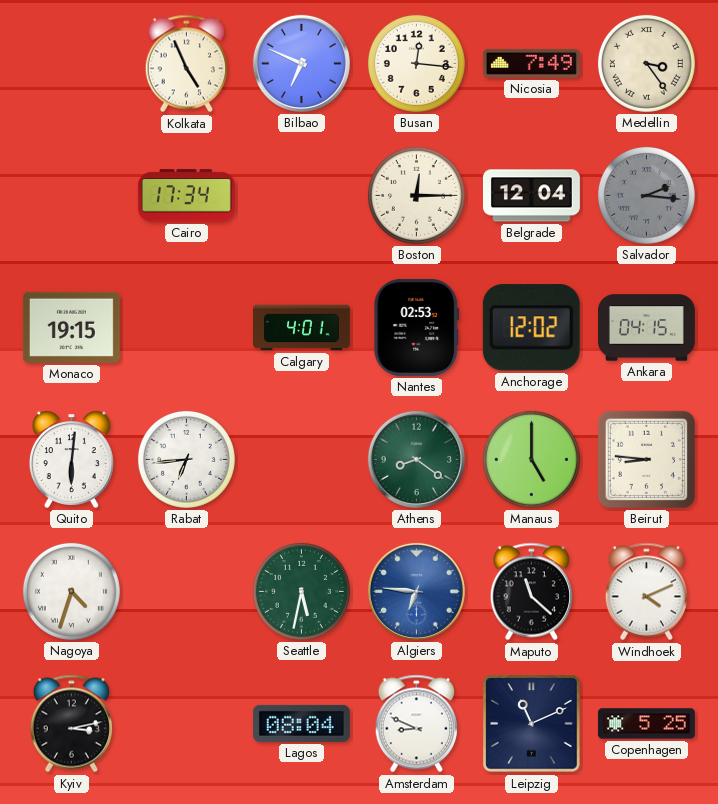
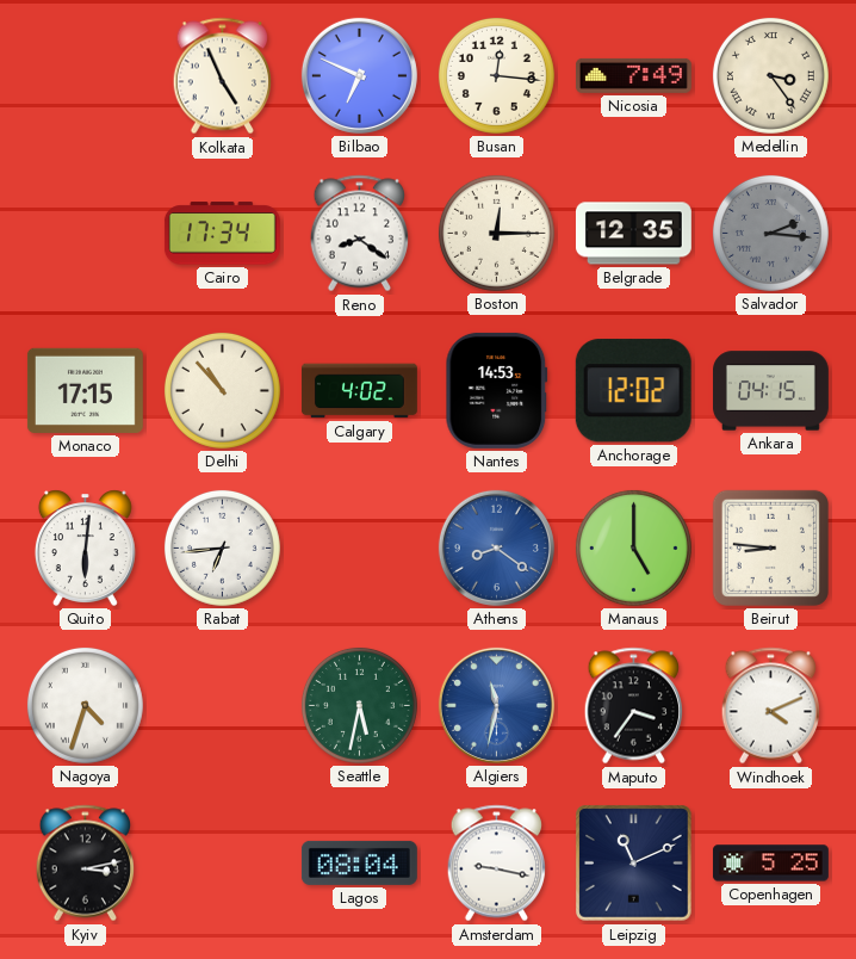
Reno: none -> 8:21
Belgrade: 12:04 -> 12:35
Monaco: 19:15 -> 17:15
Delhi: none -> 10:53
Calgary: 4:01 -> 4:02
Nantes: 02:53 -> 14:53
Athens dial: green -> blue
Algiers: 6:46 -> 11:32
Maputo: 11:22 -> 3:36
Amsterdam: 8:49 -> 9:17
